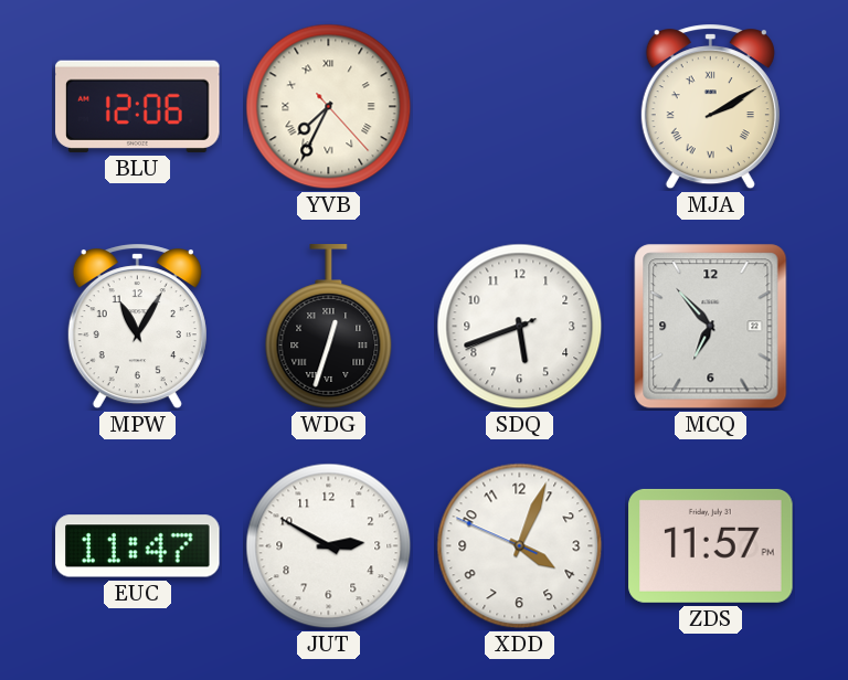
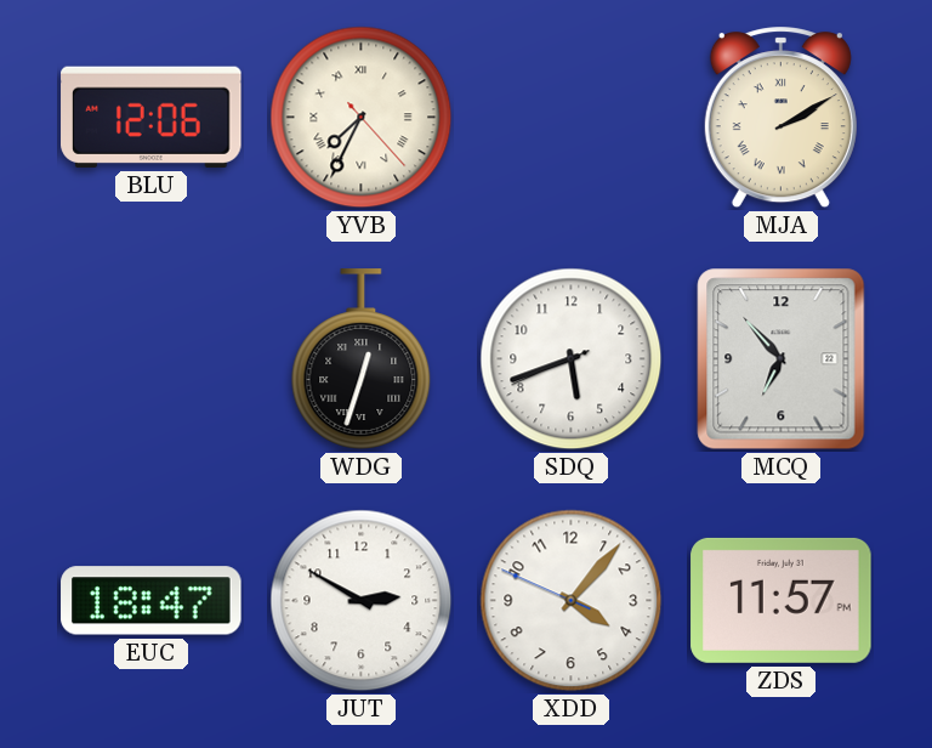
MPW: 11:05 -> none
EUC: 11:47 -> 18:47
XDD: 4:03 -> 4:06
